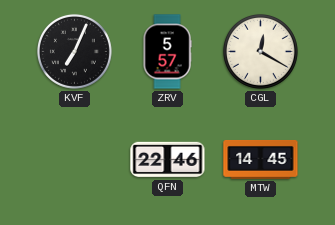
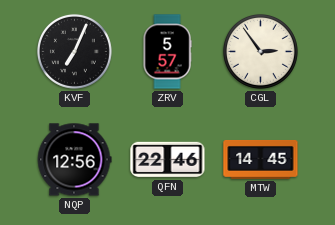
CGL: 12:20 -> 2:54
NQP: none -> 12:56
